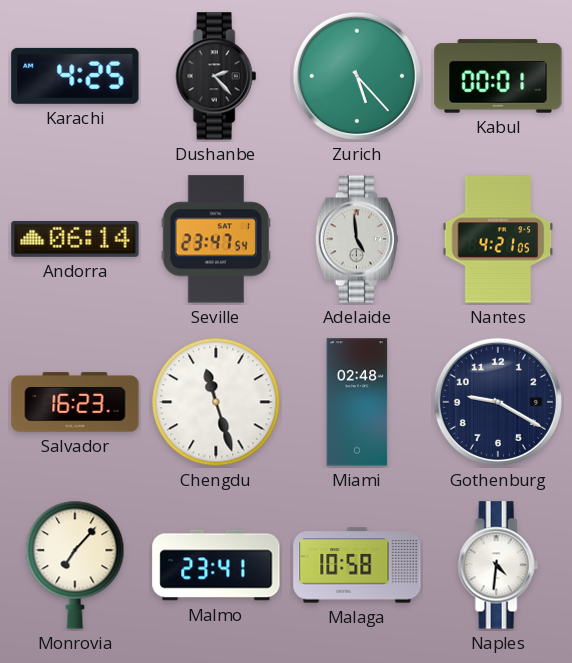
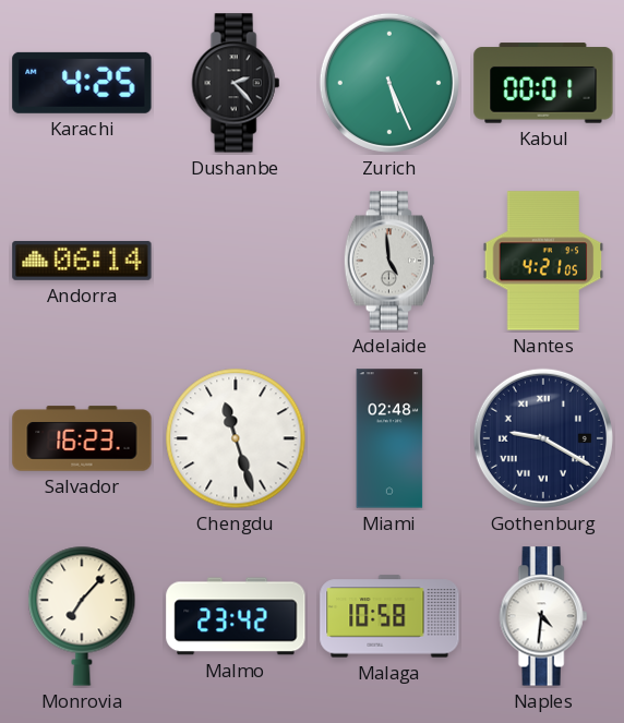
Zurich: 5:23 -> 5:26
Seville: 23:47 -> none
Gothenburg numerals: Arabic -> Roman
Malmo: 23:41 -> 23:42
